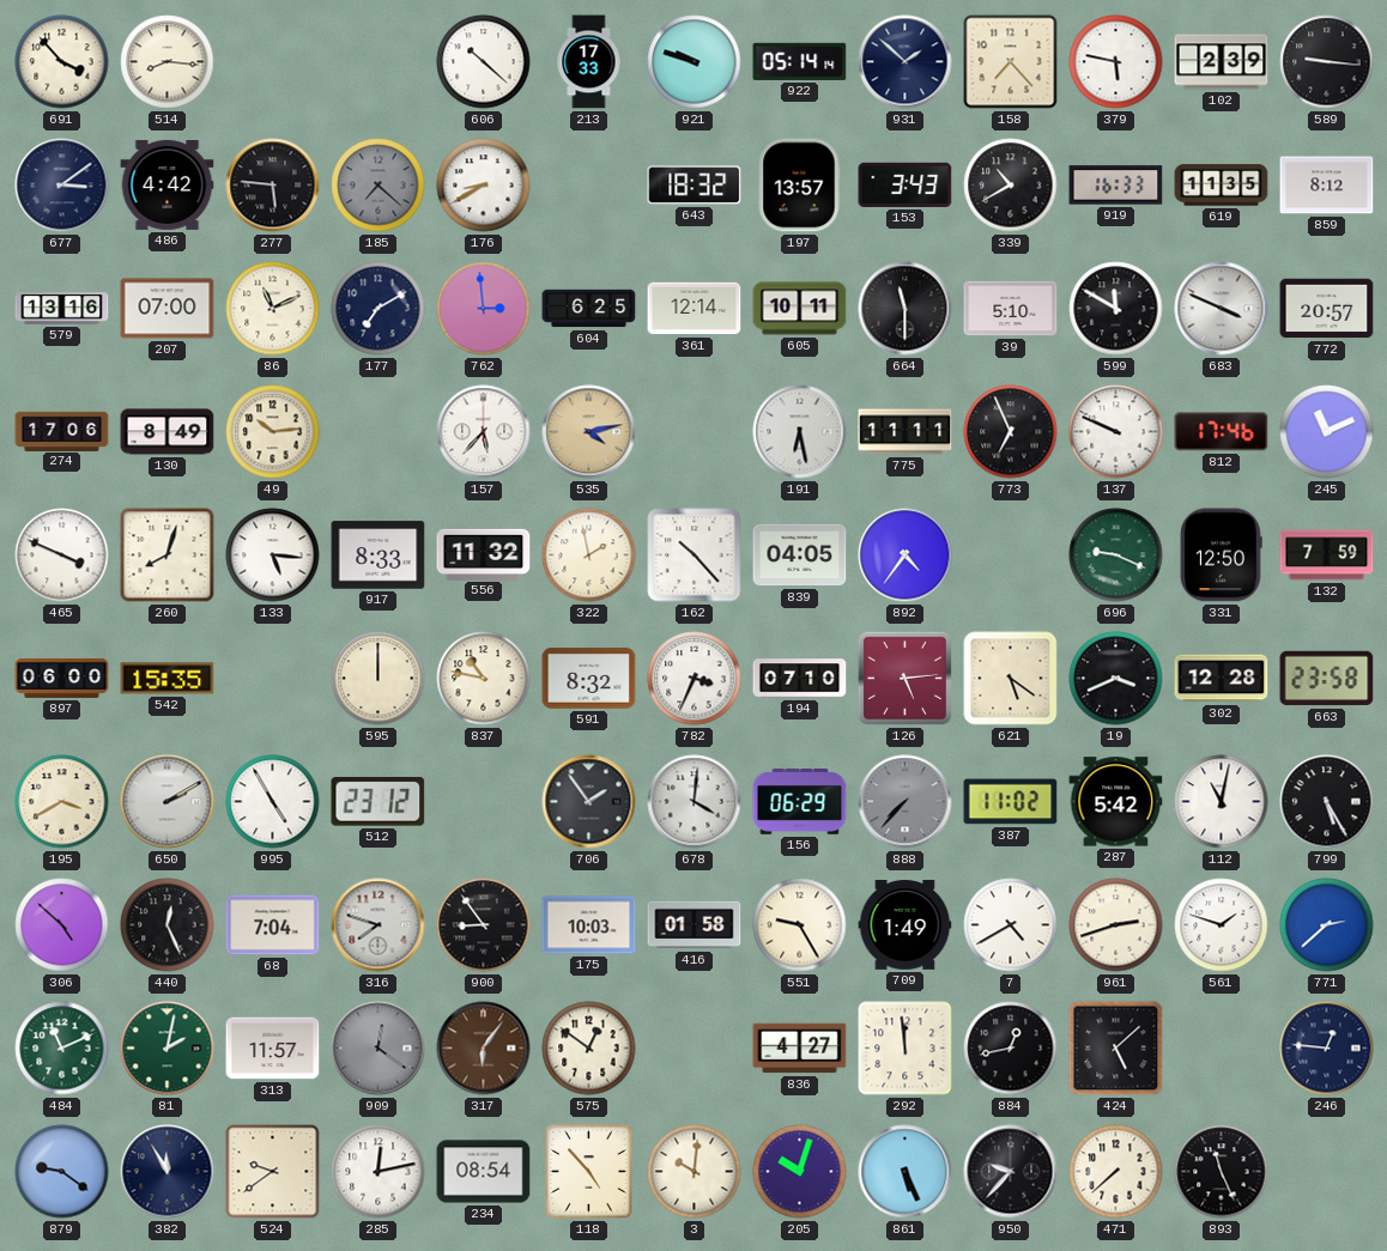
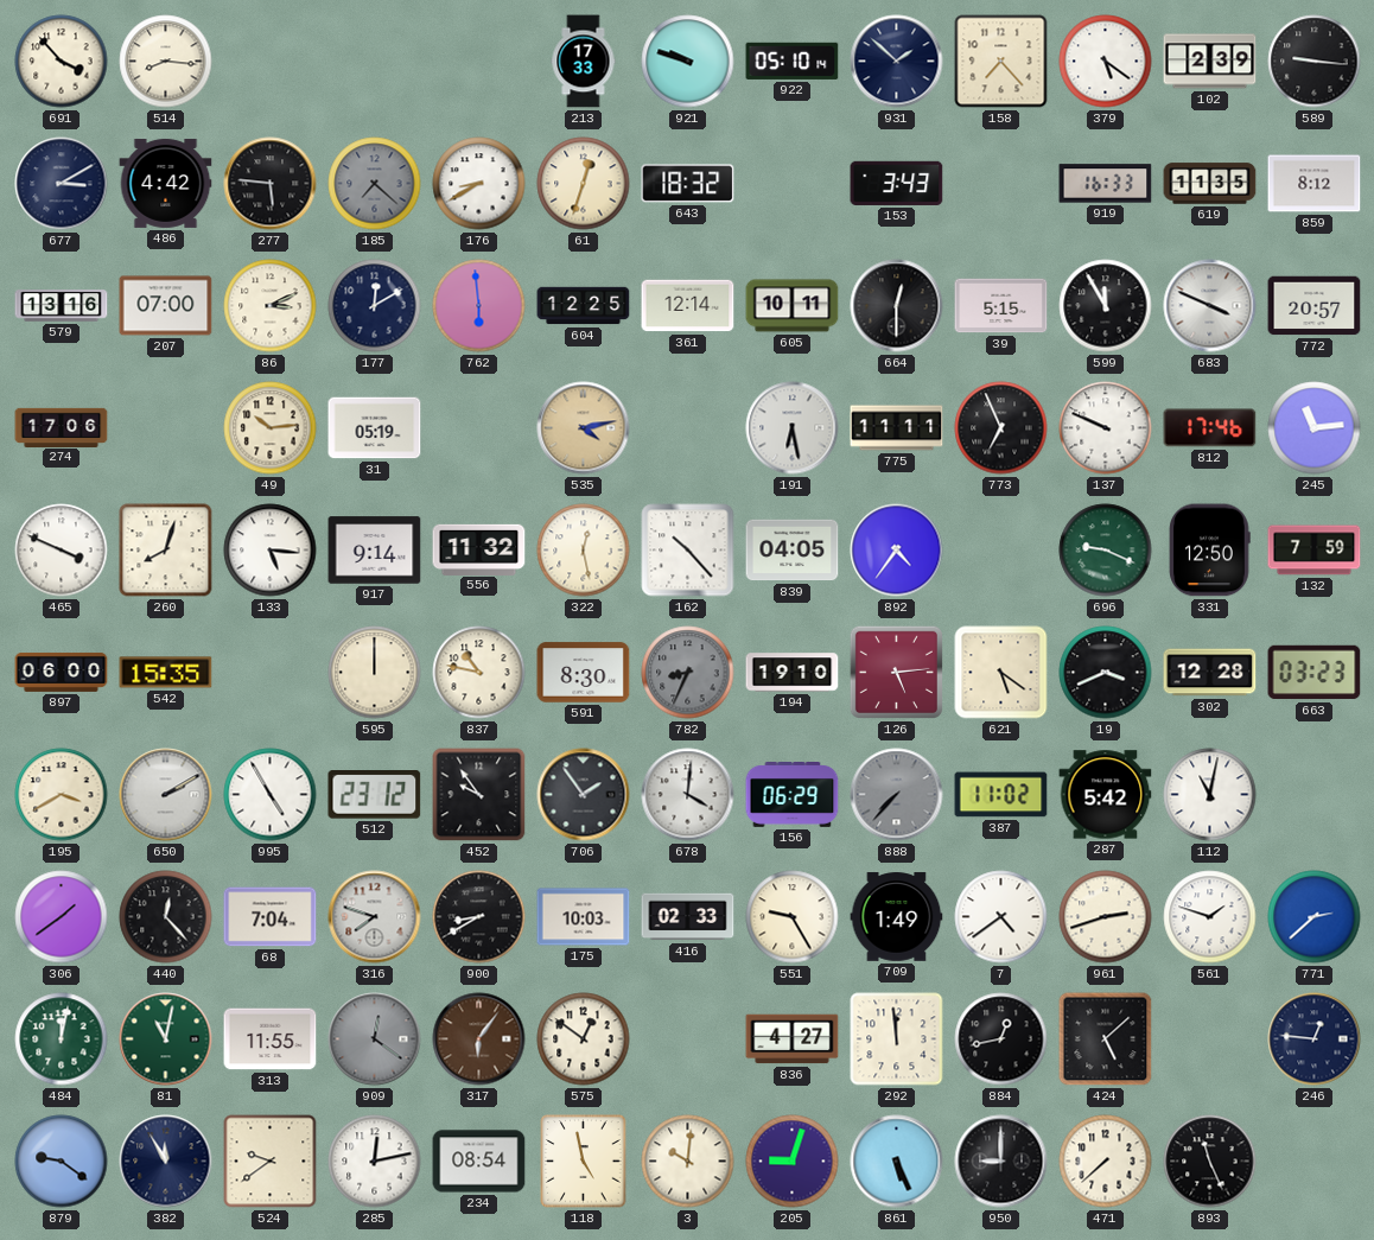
606: 10:22 -> none
922: 05:14 -> 05:10
379: 5:47 -> 5:21
677: 3:09 -> 3:10
61: none -> 12:33
197: 13:57 -> none
339: 10:40 -> none
86: 11:11 -> 3:11
177: 7:10 -> 12:10
762: 2:59 -> 5:59
604: 6:25 -> 12:25
664: 11:30 -> 12:30
39: 5:10 -> 5:15
599: 11:50 -> 11:55
130: 8:49 -> none
31: none -> 05:19
157: 5:37 -> none
245: 11:11 -> 11:14
917: 8:33 -> 9:14
322: 1:58 -> 12:28
591: 8:32 -> 8:30
782: 3:34 -> 8:34
782 dial: white -> grey
194: 07:10 -> 19:10
663: 23:58 -> 03:23
452: none -> 9:54
799: 5:25 -> none
306: 4:52 -> 1:39
440: 12:26 -> 12:23
900: 8:54 -> 8:40
416: 01:58 -> 02:33
7: 4:40 -> 4:39
484: 11:11 -> 12:02
81: 2:02 -> 11:02
313: 11:57 -> 11:55
118: 4:53 -> 4:58
205: 10:03 -> 9:03
950: 9:37 -> 9:00
